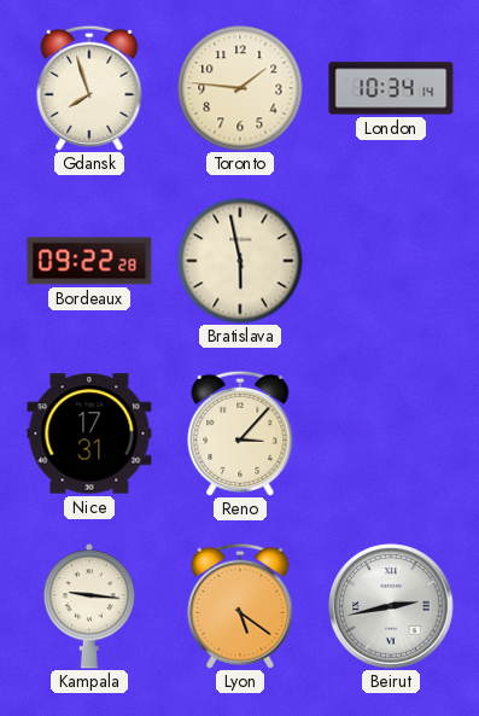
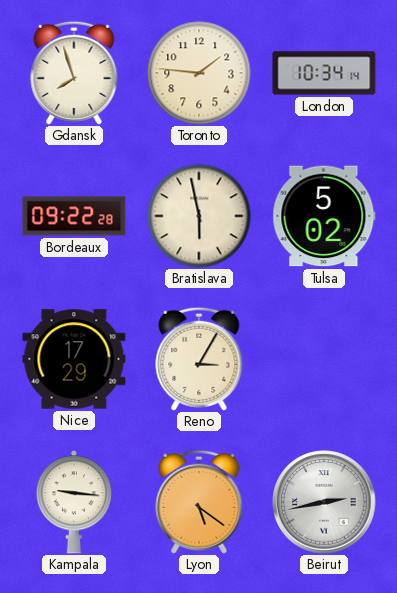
Tulsa: none -> 5:02
Nice: 17:31 -> 17:29
Reno: 3:07 -> 3:05
